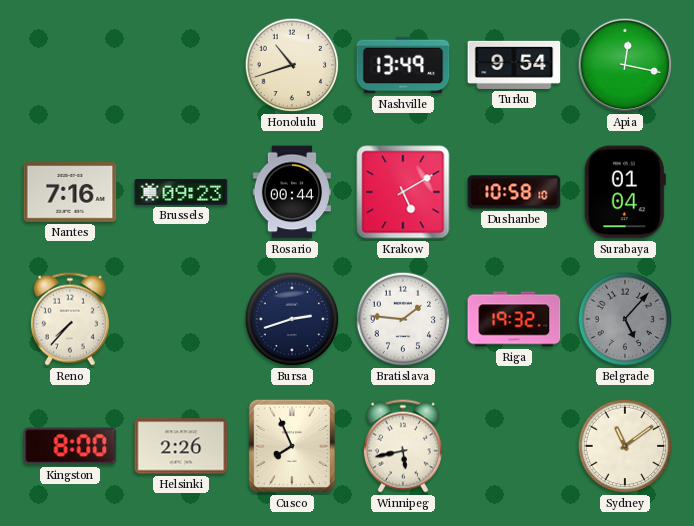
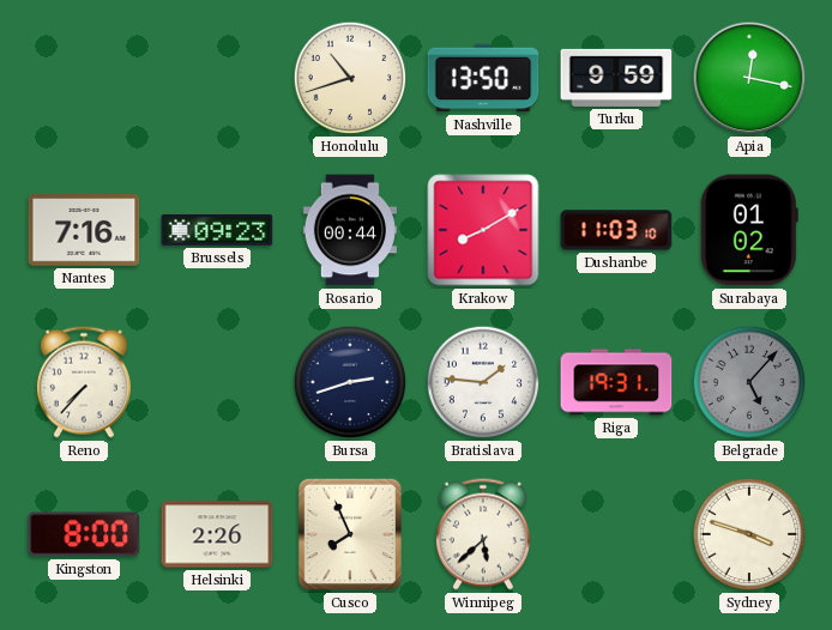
Nashville: 13:49 -> 13:50
Turku: 9:54 -> 9:59
Krakow: 5:10 -> 8:10
Dushanbe: 10:58 -> 11:03
Surabaya: 01:04 -> 01:02
Riga: 19:32 -> 19:31
Winnipeg: 5:43 -> 5:38
Sydney: 11:09 -> 3:48
